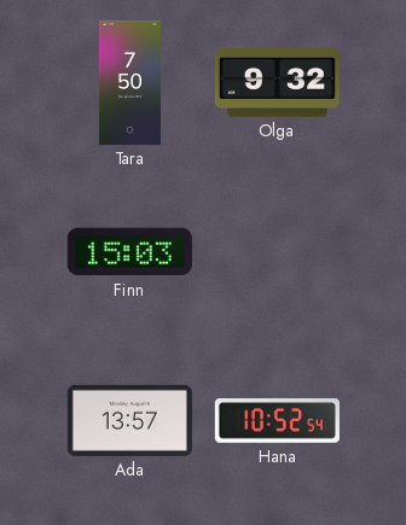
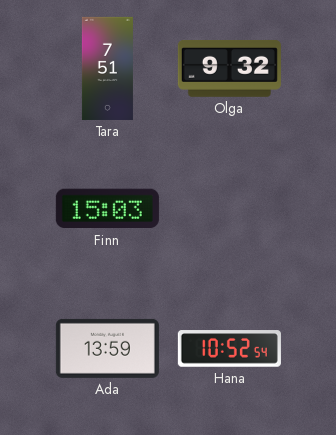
Tara: 7:50 -> 7:51
Ada: 13:57 -> 13:59
